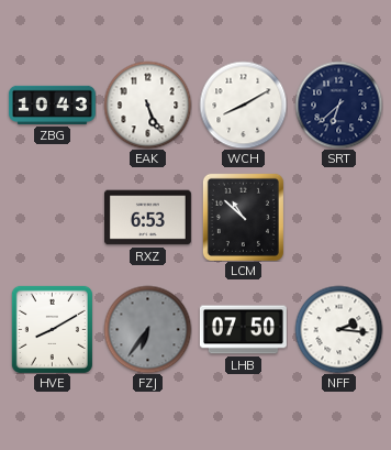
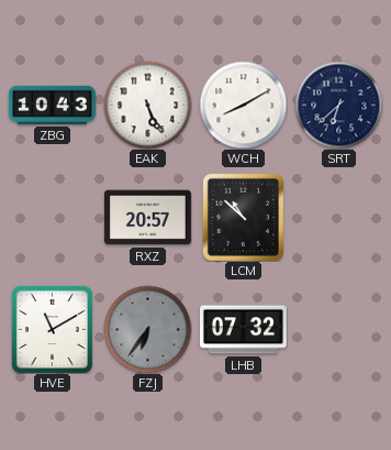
RXZ: 6:53 -> 20:57
HVE: 8:10 -> 11:10
LHB: 07:50 -> 07:32
NFF: 2:16 -> none
